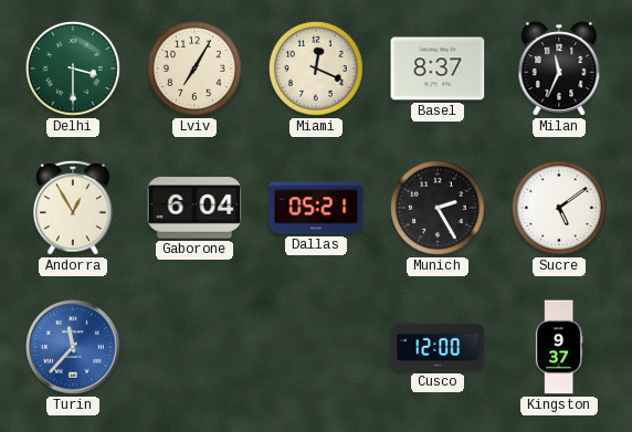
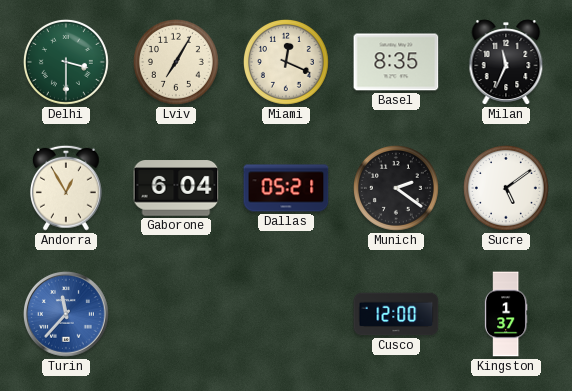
Basel: 8:37 -> 8:35
Munich: 2:25 -> 2:21
Kingston: 9:37 -> 1:37
